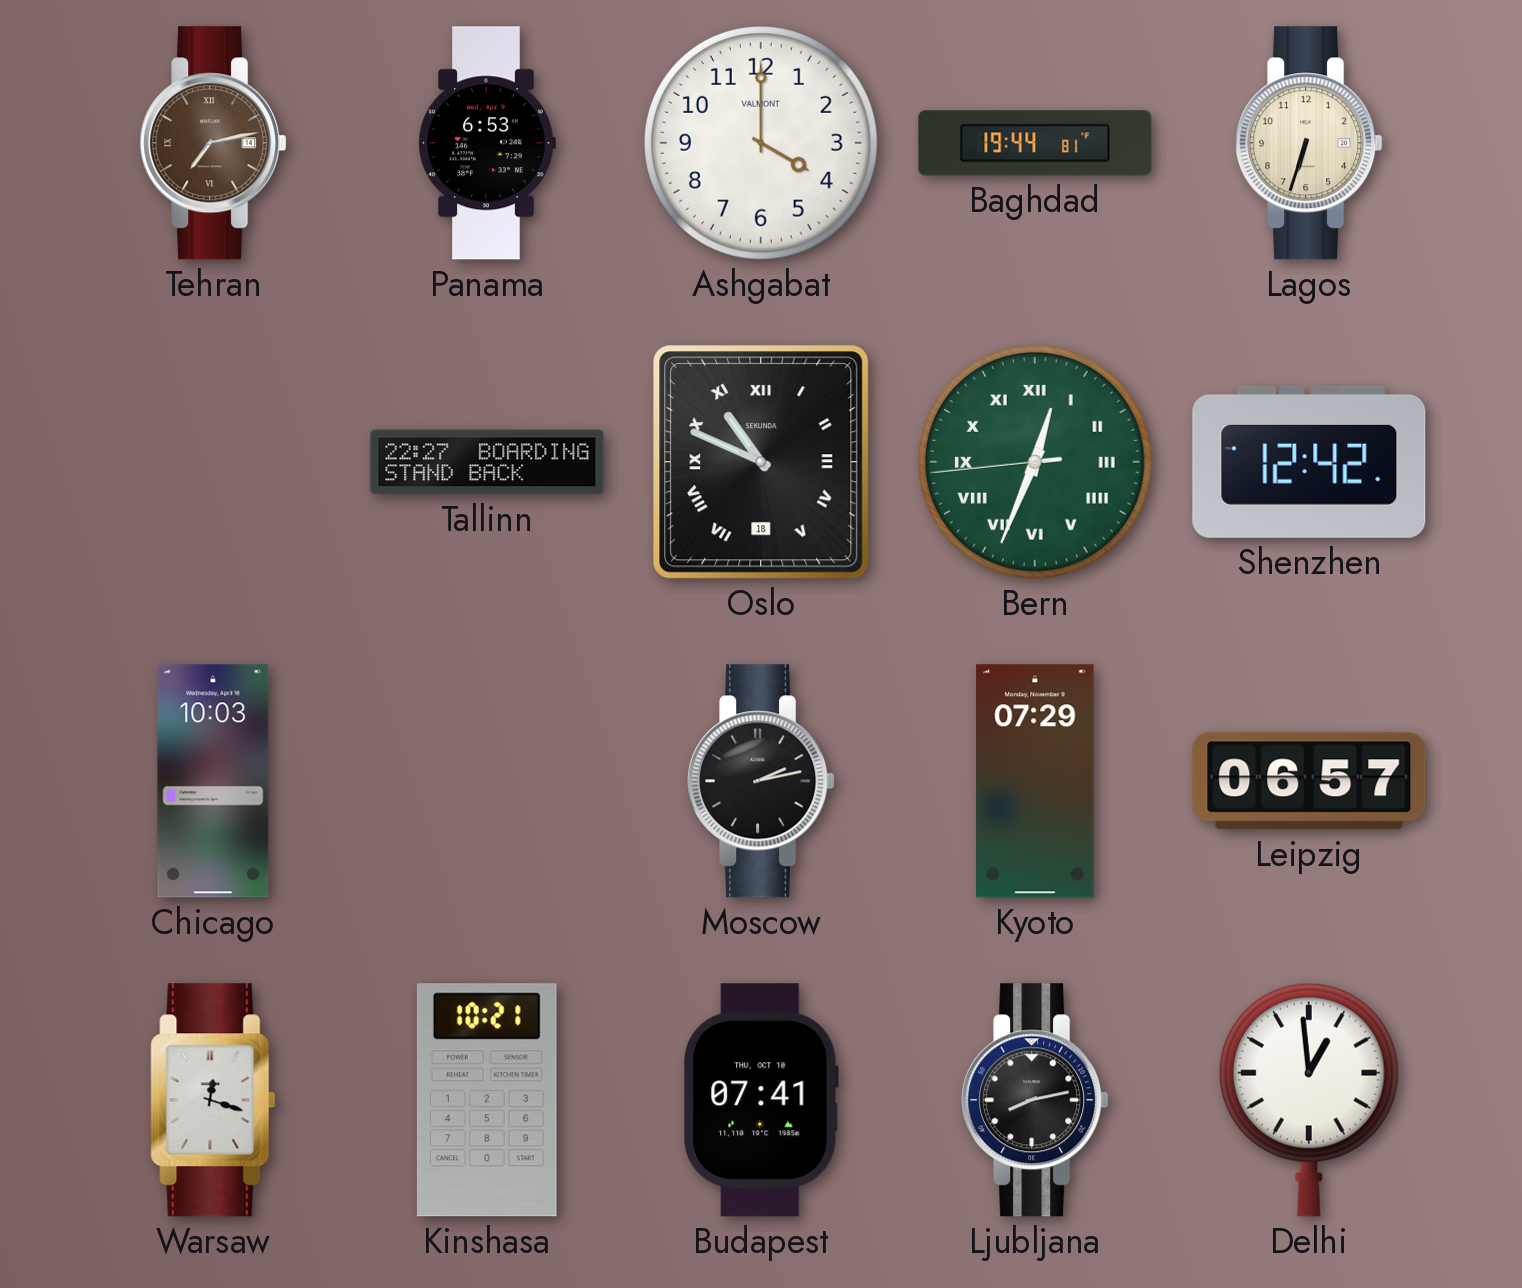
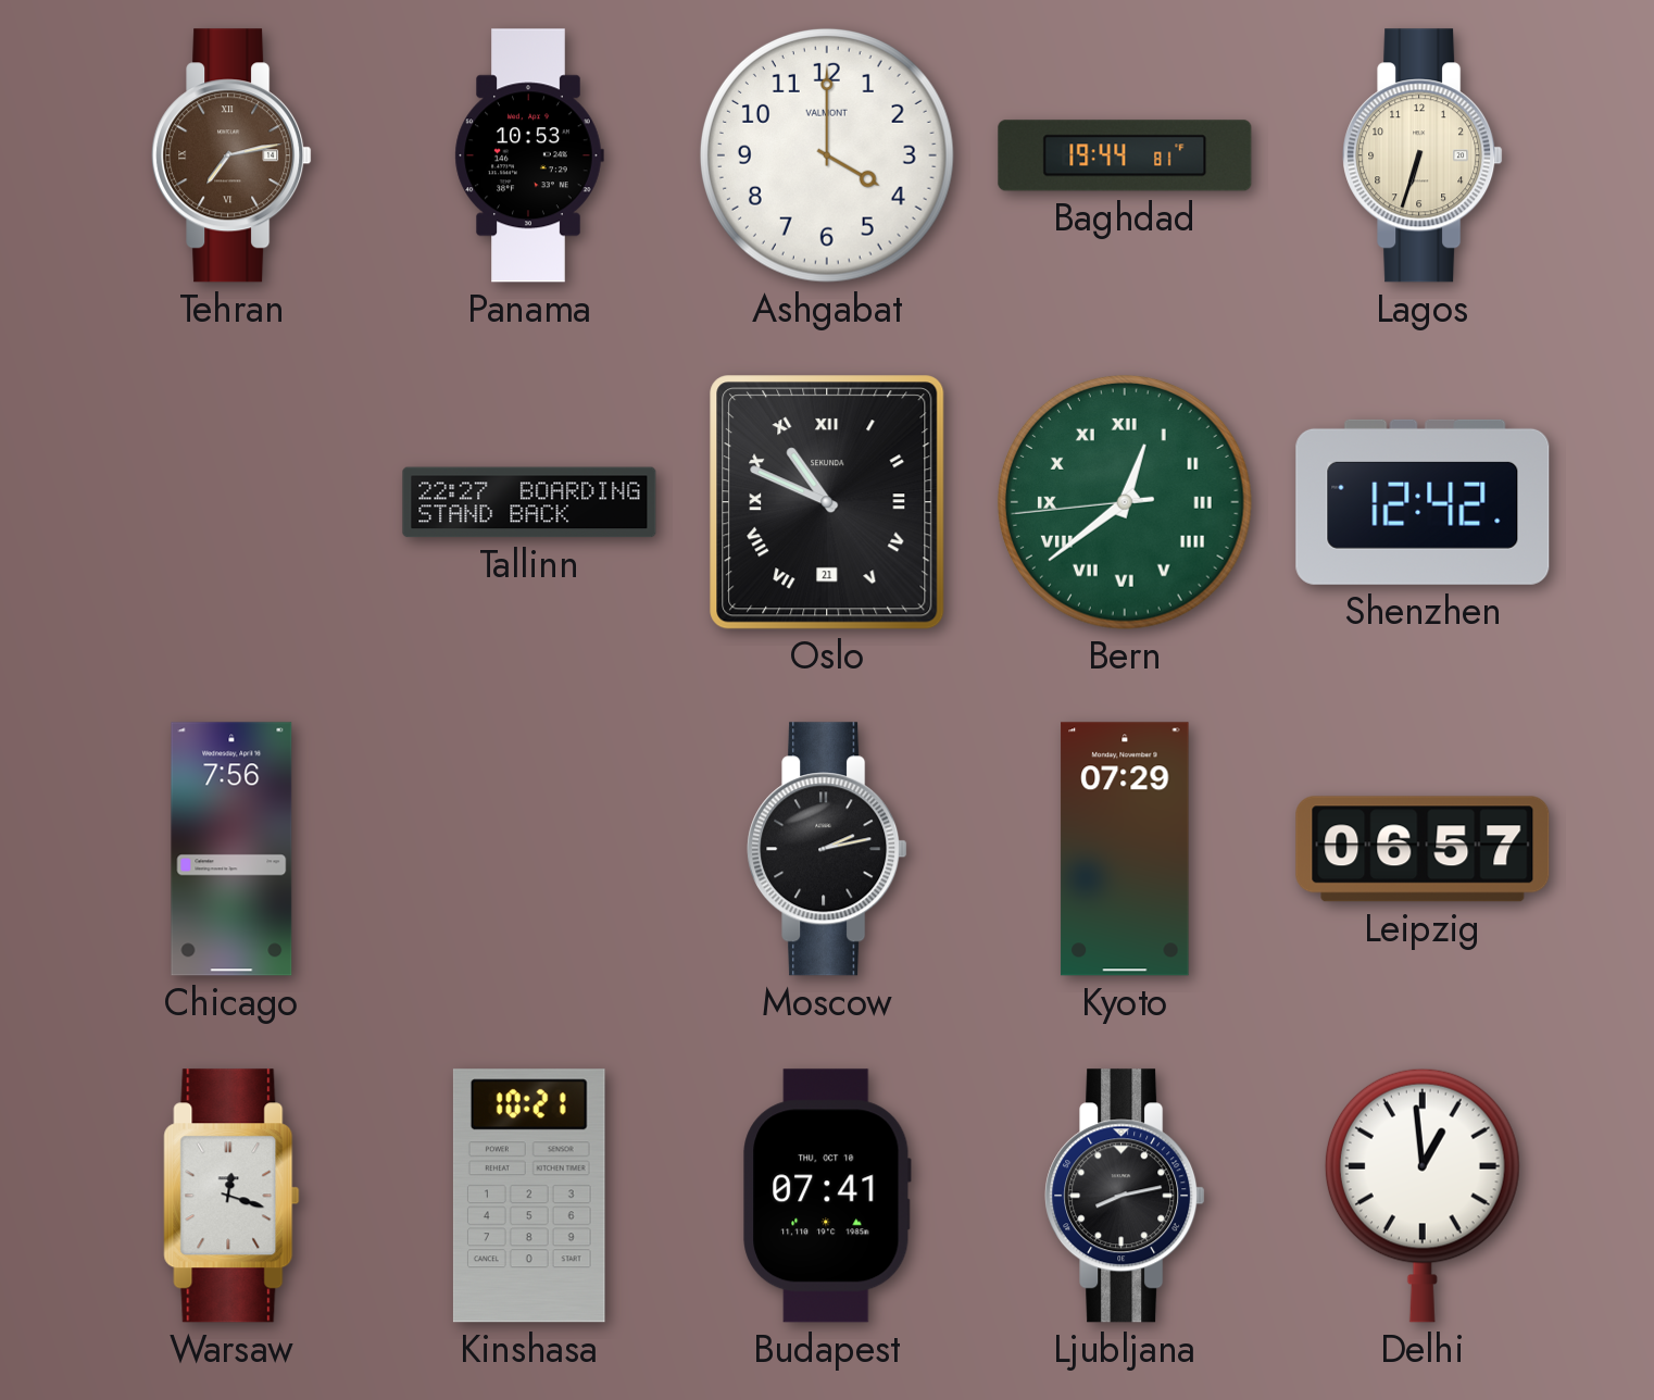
Panama: 6:53 -> 10:53
Oslo date: 18 -> 21
Bern: 12:33 -> 12:38
Chicago: 10:03 -> 7:56
